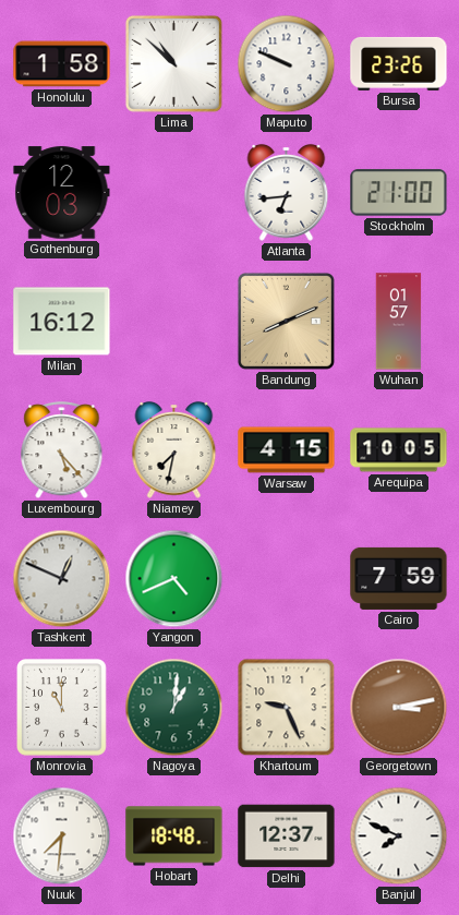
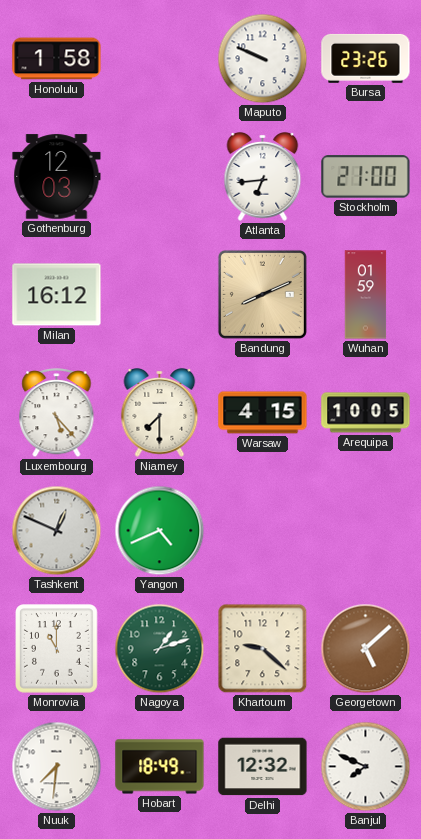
Lima: 10:52 -> none
Wuhan: 01:57 -> 01:59
Niamey: 7:32 -> 7:30
Cairo: 7:59 -> none
Nagoya: 1:01 -> 1:12
Khartoum: 9:26 -> 9:22
Georgetown: 3:13 -> 5:08
Hobart: 18:48 -> 18:49
Delhi: 12:37 -> 12:32
